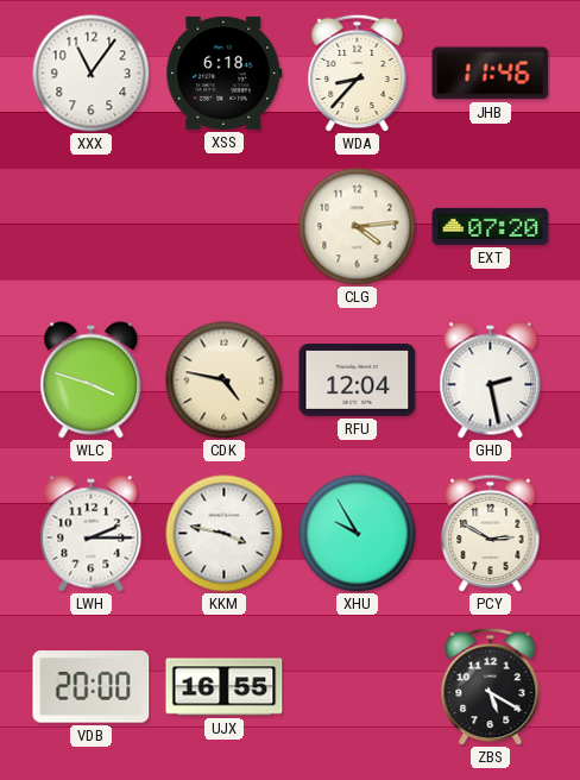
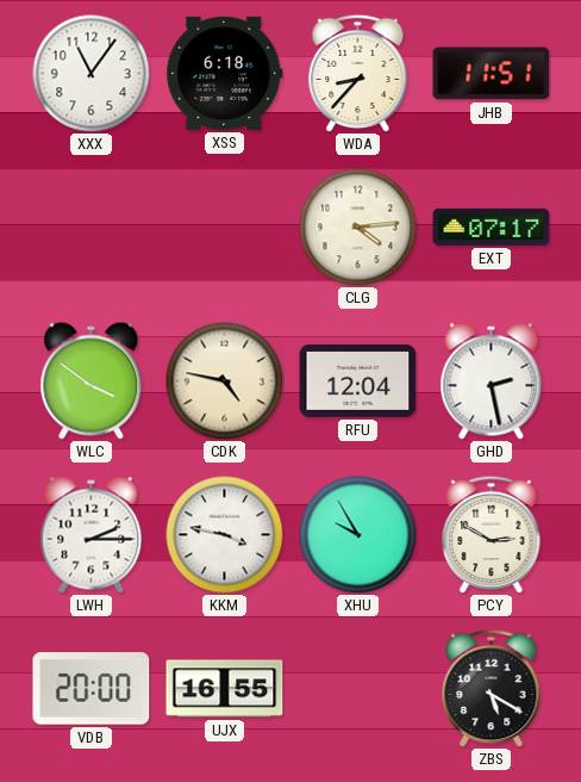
JHB: 11:46 -> 11:51
EXT: 07:20 -> 07:17
WLC: 3:48 -> 3:51
